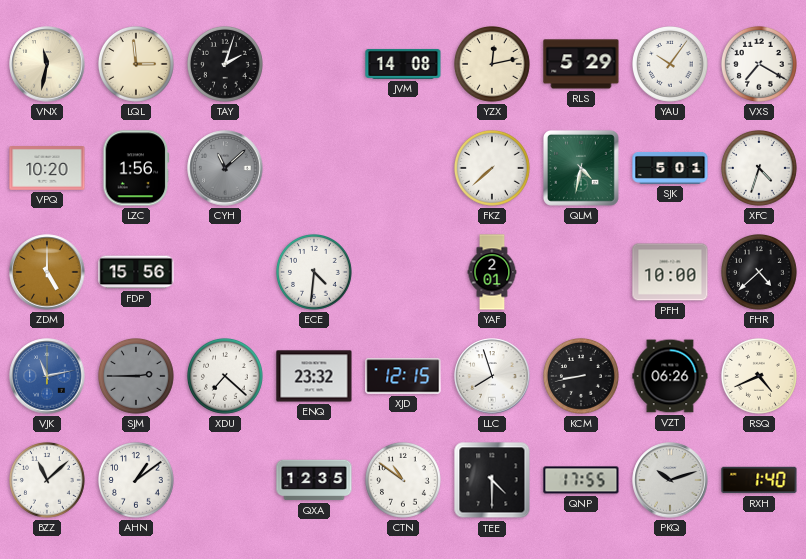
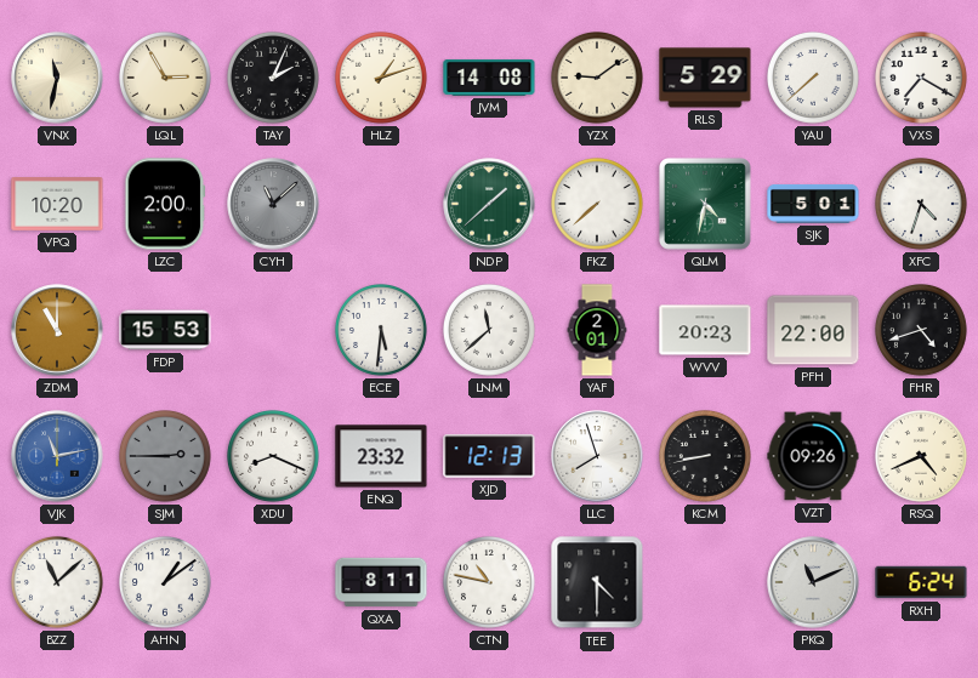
LQL: 2:59 -> 2:55
TAY: 2:03 -> 2:04
HLZ: none -> 1:12
YZX: 12:13 -> 9:09
YAU: 10:06 -> 7:38
LZC: 1:56 -> 2:00
NDP: none -> 1:38
ZDM: 5:00 -> 11:00
FDP: 15:56 -> 15:53
ECE: 4:31 -> 5:31
LNM: none -> 11:38
WVV: none -> 20:23
PFH: 10:00 -> 22:00
FHR: 4:38 -> 4:42
XDU: 7:22 -> 8:19
XJD: 12:15 -> 12:13
VZT: 06:26 -> 09:26
QXA: 12:35 -> 8:11
CTN: 10:51 -> 10:47
QNP: 17:55 -> none
PKQ: 10:12 -> 11:11
RXH: 1:40 -> 6:24
